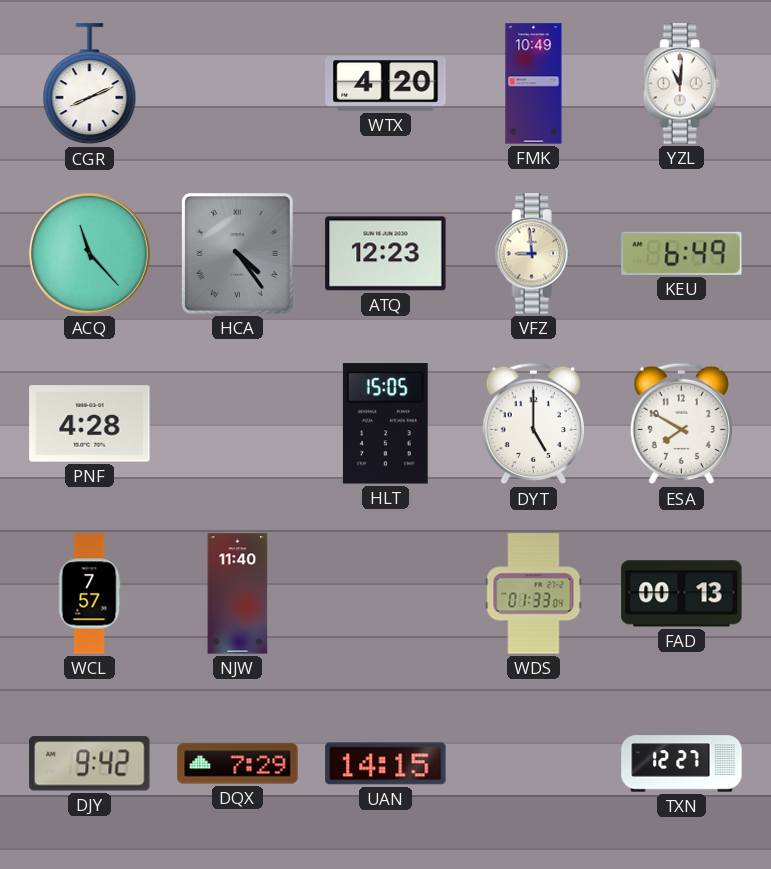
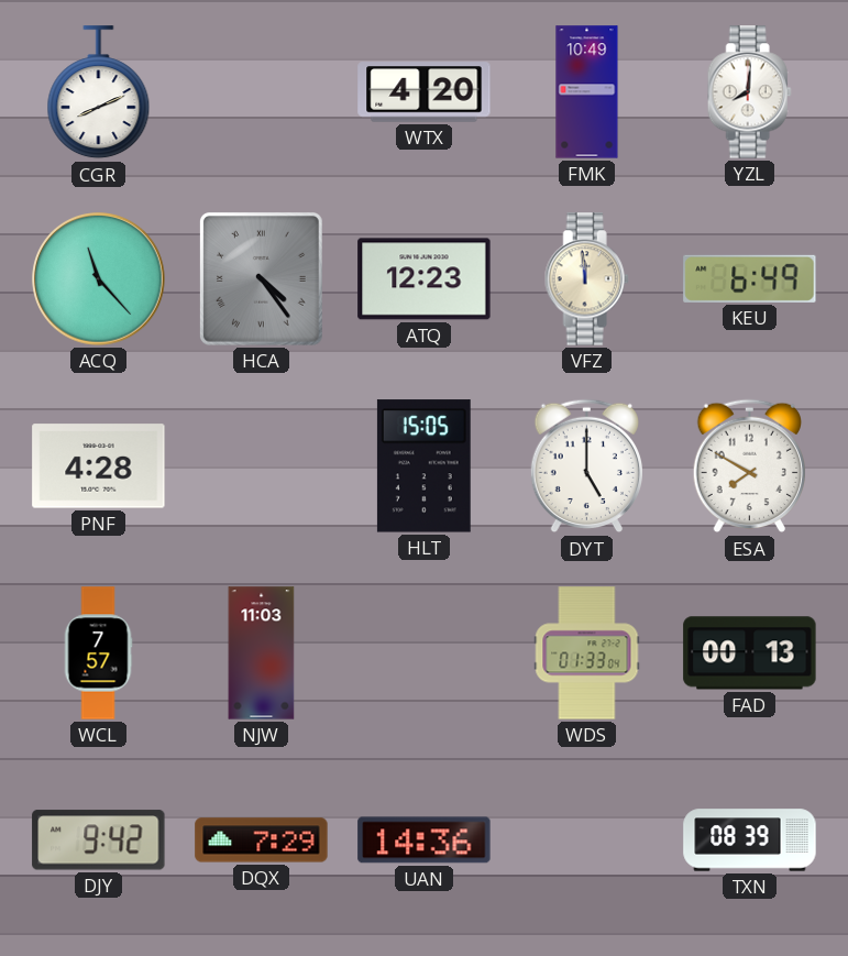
YZL: 11:01 -> 8:01
VFZ: 8:59 -> 11:59
NJW: 11:40 -> 11:03
UAN: 14:15 -> 14:36
TXN: 12:27 -> 08:39
